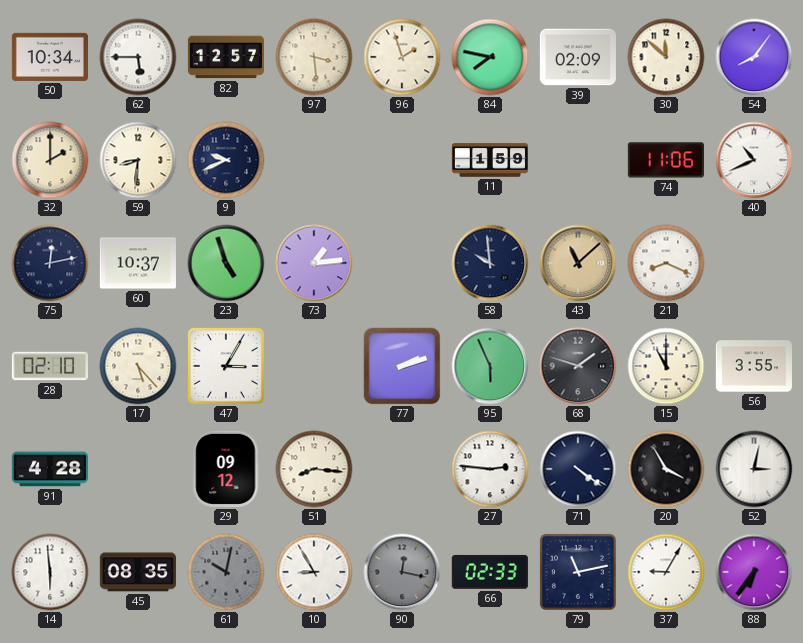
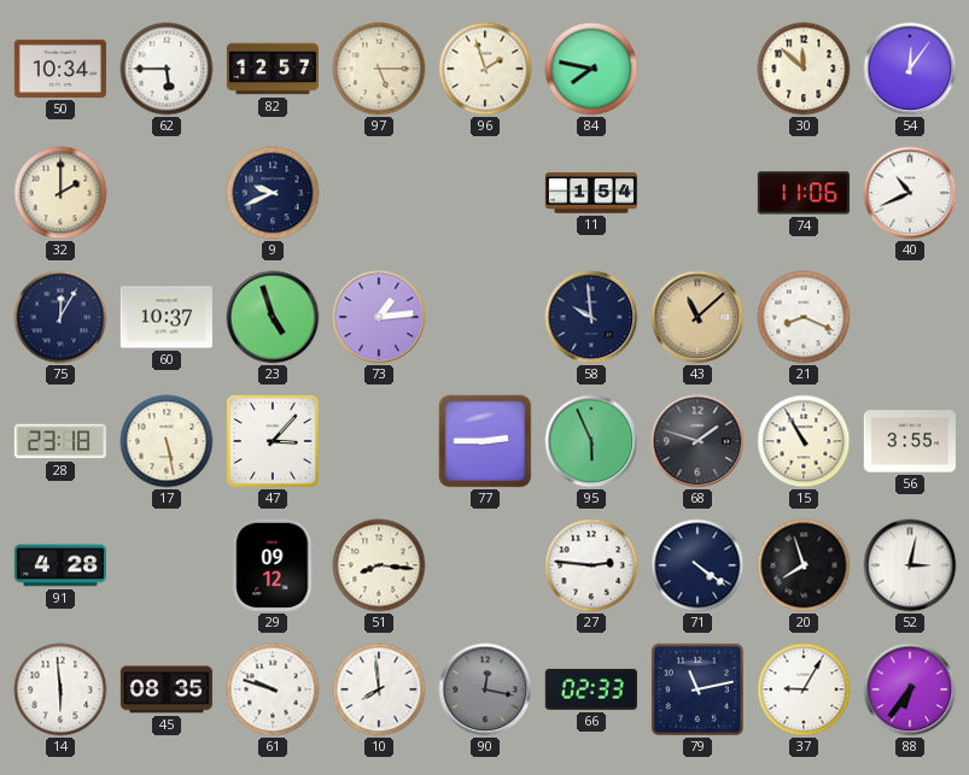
97: 3:29 -> 5:15
39: 02:09 -> none
54: 8:06 -> 12:06
59: 8:31 -> none
11: 1:59 -> 1:54
75: 12:13 -> 12:05
28: 02:10 -> 23:18
17: 5:23 -> 5:28
47: 3:05 -> 3:07
77: 2:12 -> 2:45
15: 11:00 -> 10:55
20: 3:55 -> 7:57
61: 10:02 -> 9:48
61 dial: grey -> white
10: 8:55 -> 7:59
